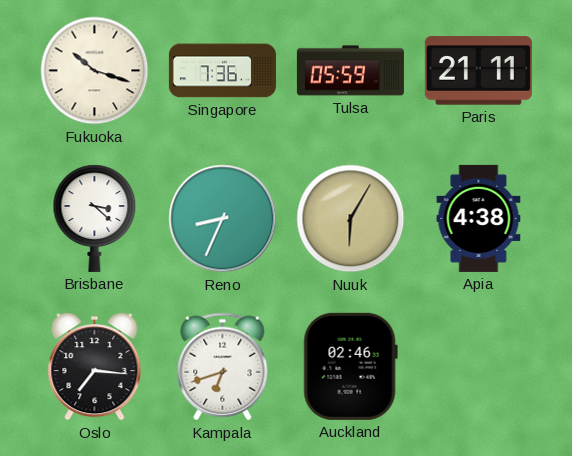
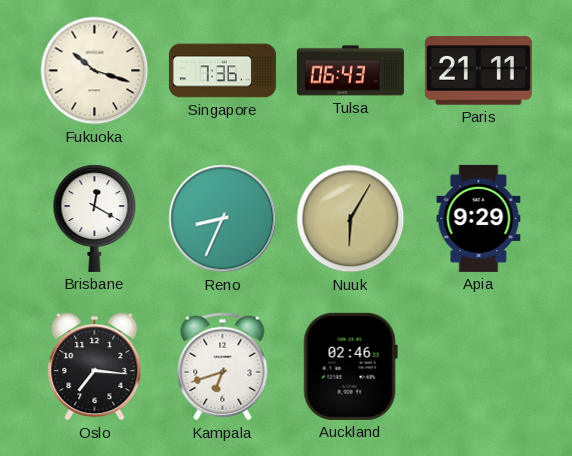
Tulsa: 05:59 -> 06:43
Brisbane: 3:22 -> 12:20
Apia: 4:38 -> 9:29
